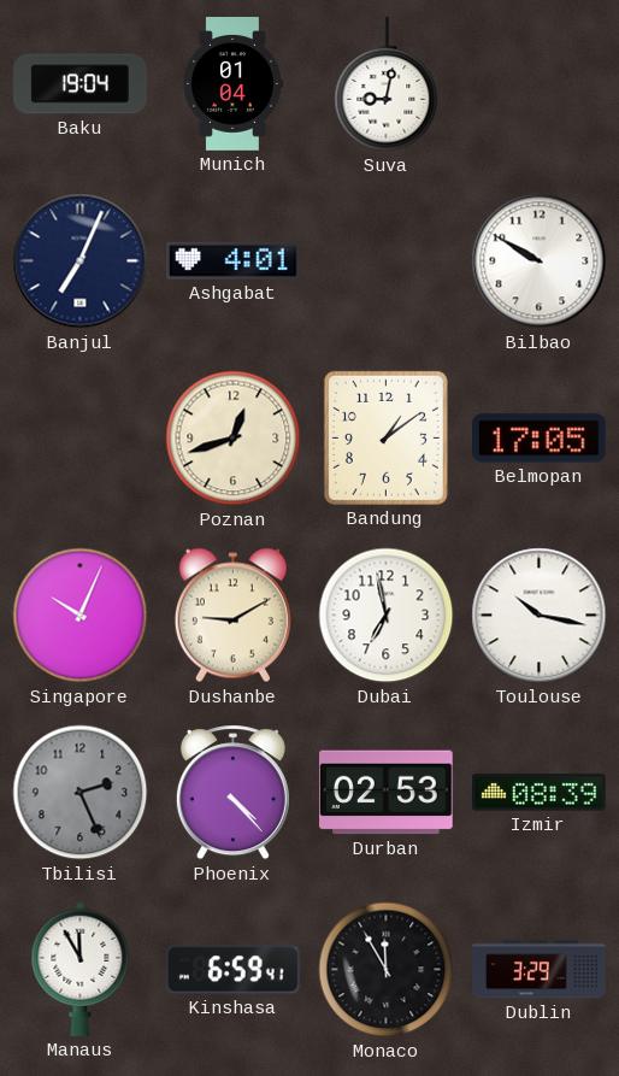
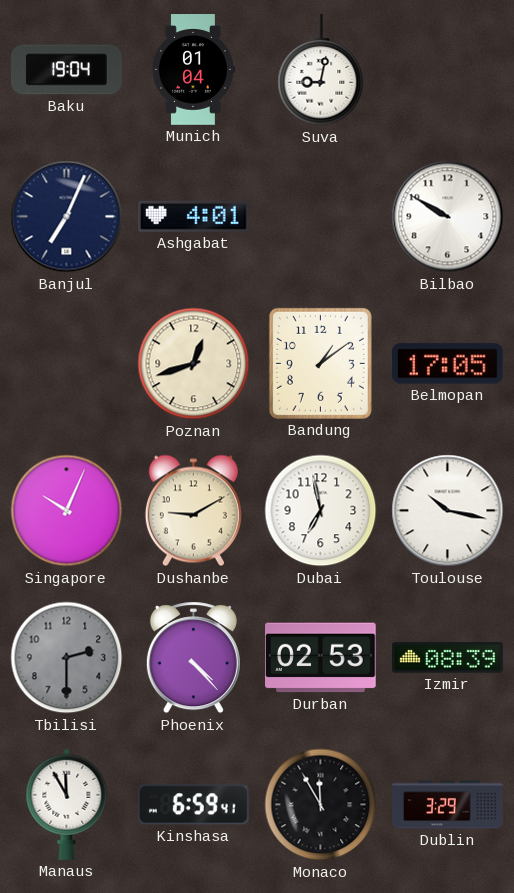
Tbilisi: 2:26 -> 2:30
